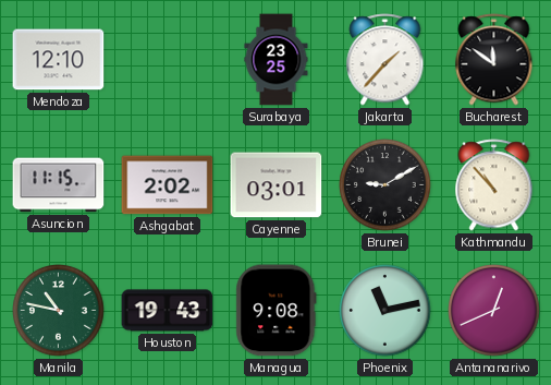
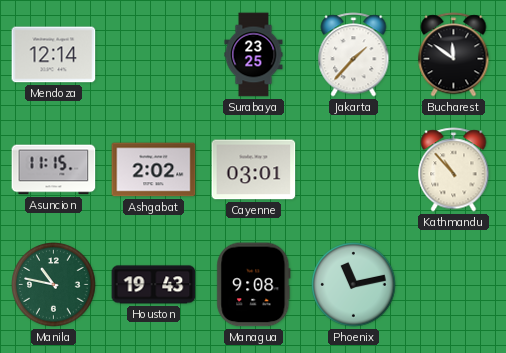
Mendoza: 12:10 -> 12:14
Brunei: 9:10 -> none
Antananarivo: 12:41 -> none
